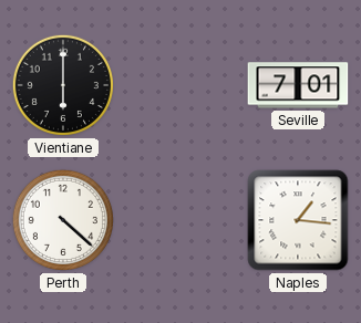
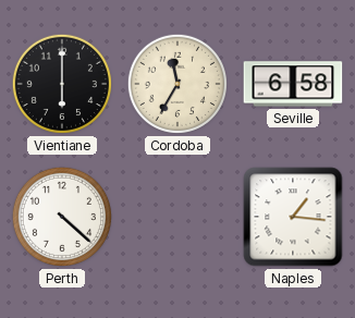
Cordoba: none -> 11:35
Seville: 7:01 -> 6:58
